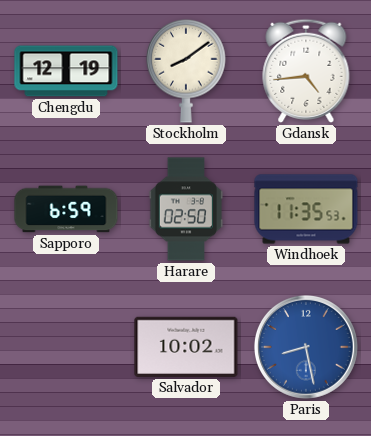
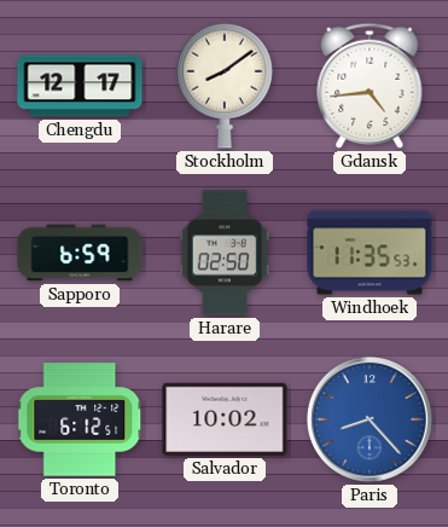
Chengdu: 12:19 -> 12:17
Toronto: none -> 6:12
Paris: 8:28 -> 8:23
